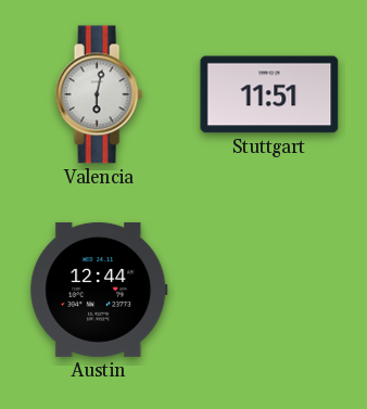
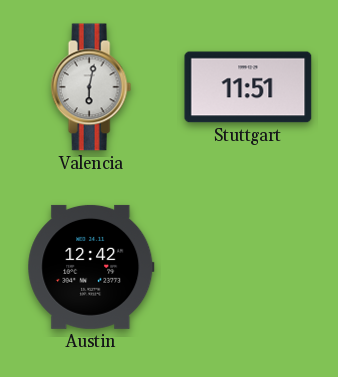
Austin: 12:44 -> 12:42
